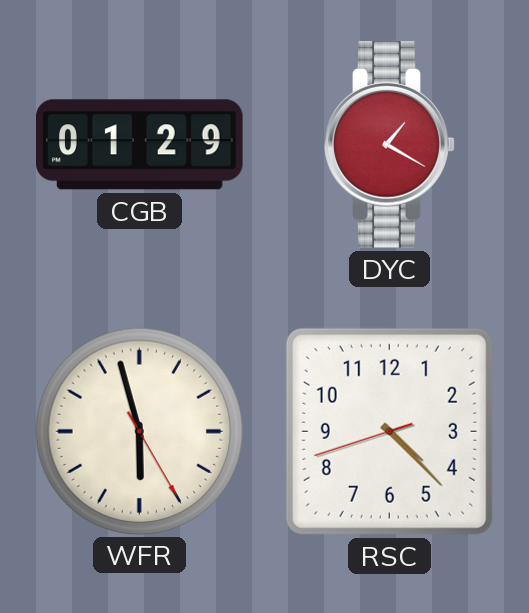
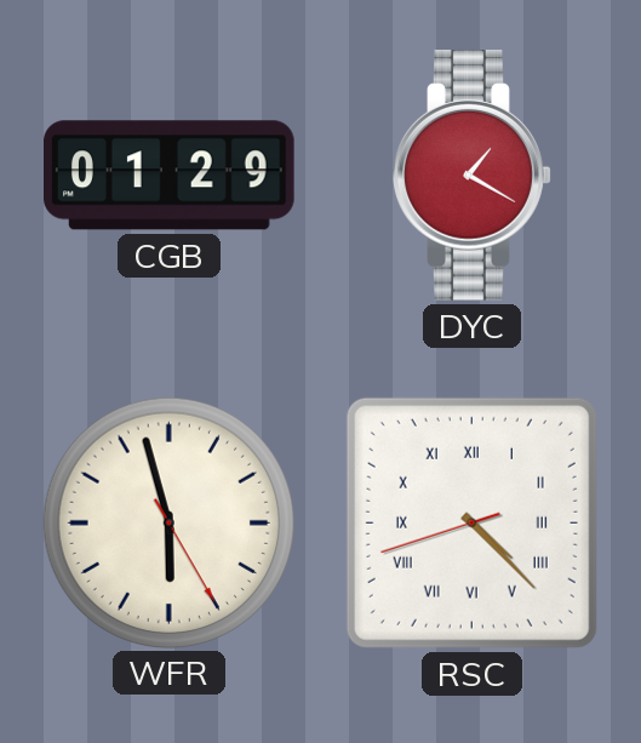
RSC numerals: Arabic -> Roman
